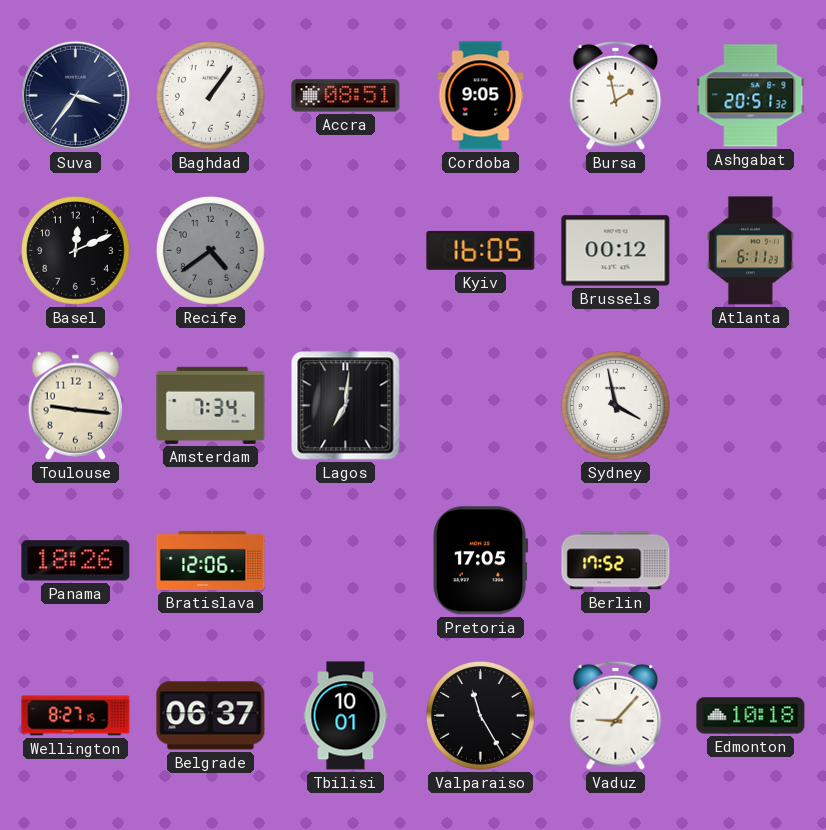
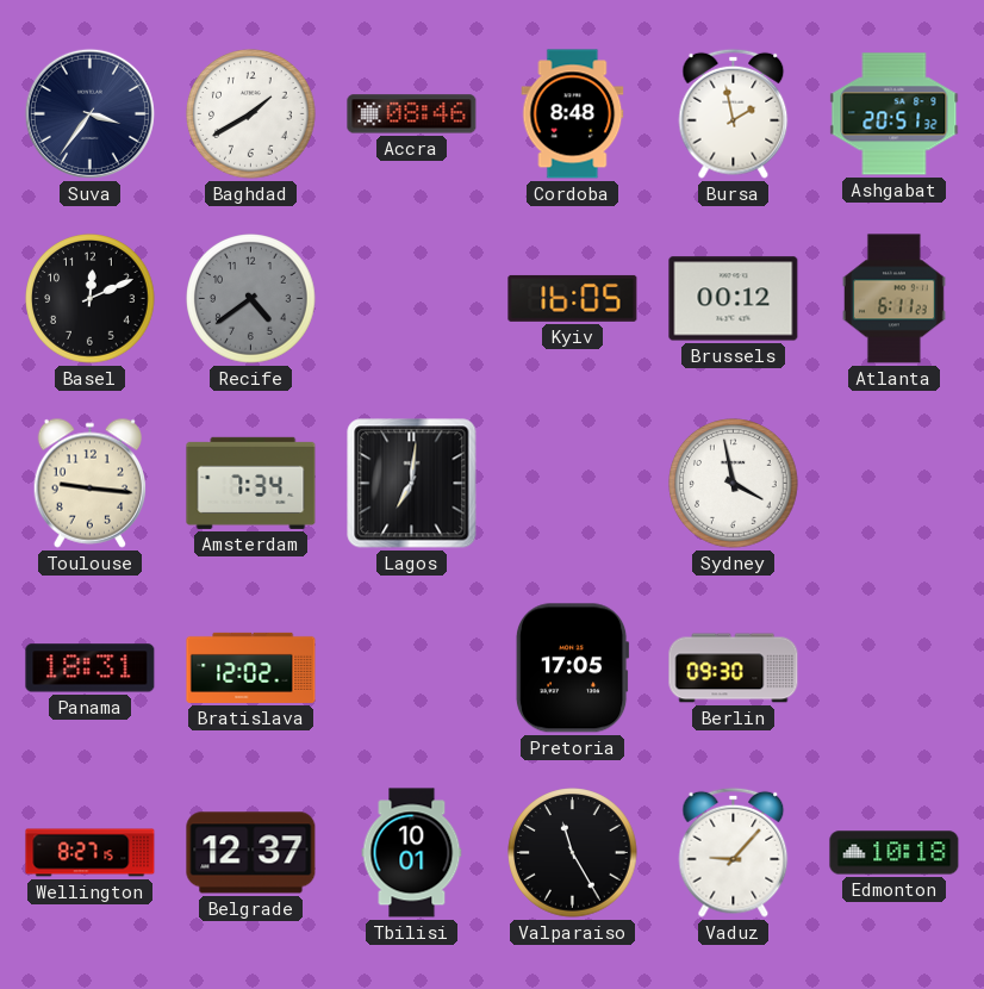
Baghdad: 1:06 -> 1:40
Accra: 08:51 -> 08:46
Cordoba: 9:05 -> 8:48
Panama: 18:26 -> 18:31
Bratislava: 12:06 -> 12:02
Berlin: 17:52 -> 09:30
Belgrade: 06:37 -> 12:37
